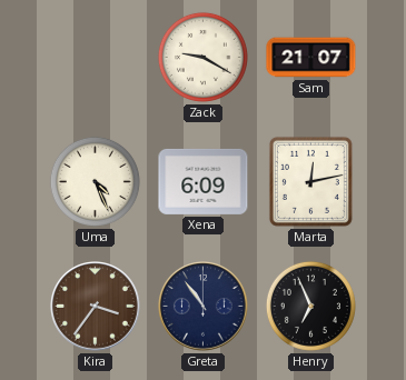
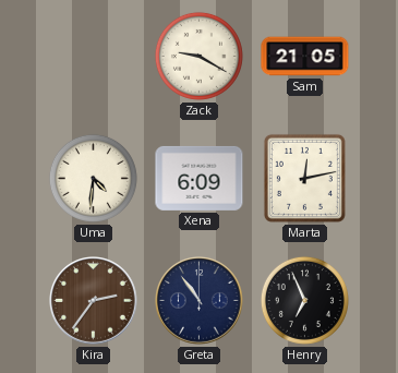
Sam: 21:07 -> 21:05
Uma: 4:26 -> 4:31
Kira: 3:36 -> 2:36
